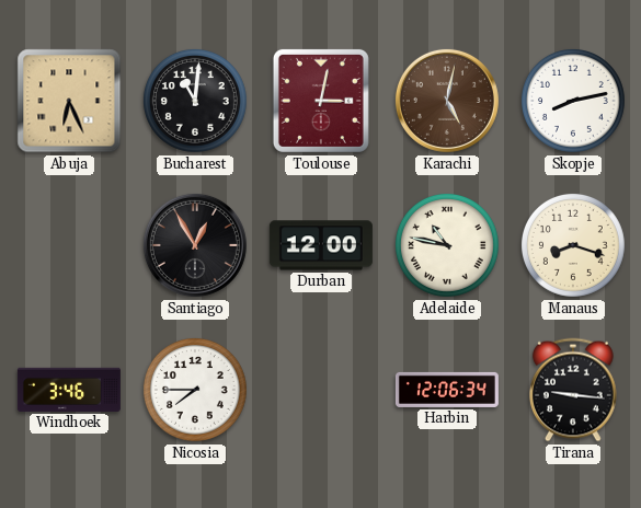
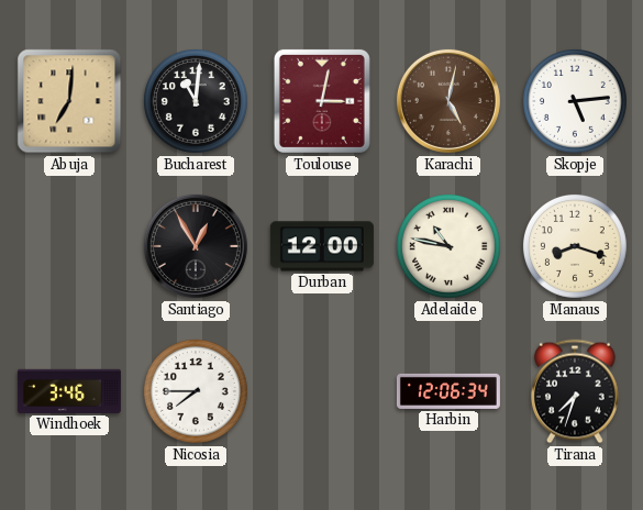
Abuja: 6:26 -> 7:01
Skopje: 8:13 -> 5:14
Tirana: 9:16 -> 7:33
